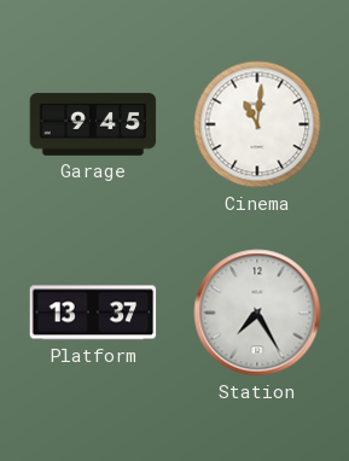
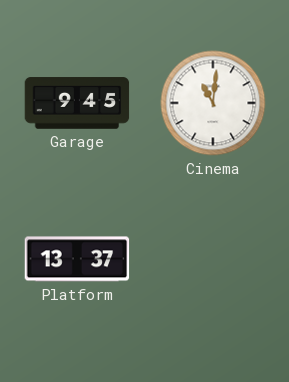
Station: 7:25 -> none
